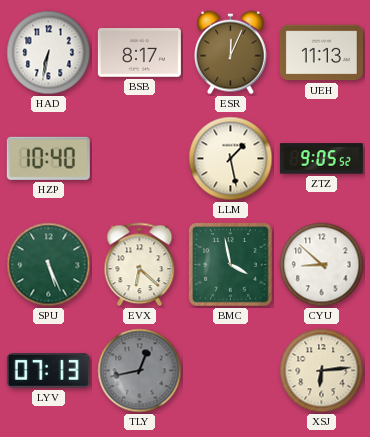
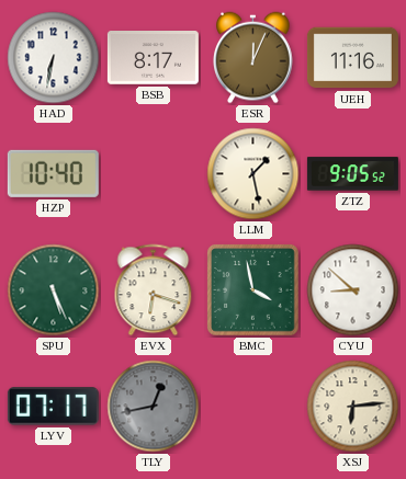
UEH: 11:13 -> 11:16
EVX: 6:22 -> 6:18
LYV: 07:13 -> 07:17
